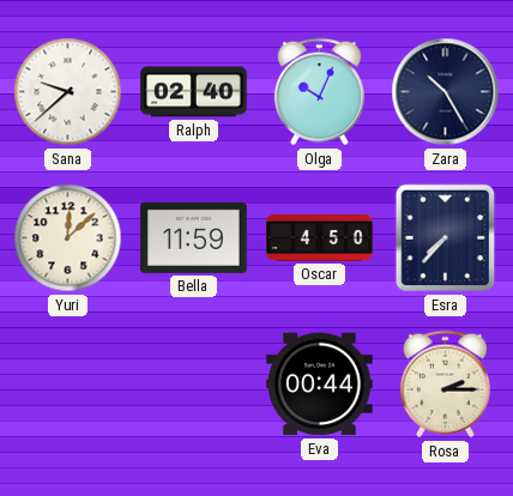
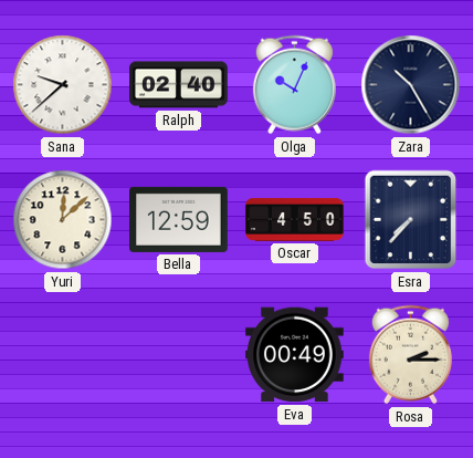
Bella: 11:59 -> 12:59
Eva: 00:44 -> 00:49
